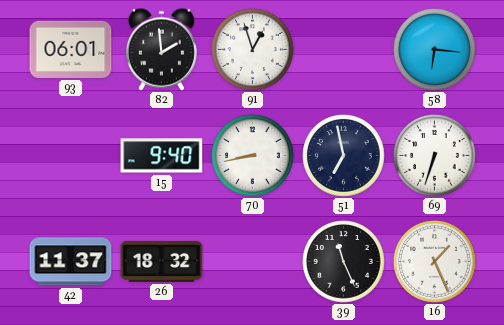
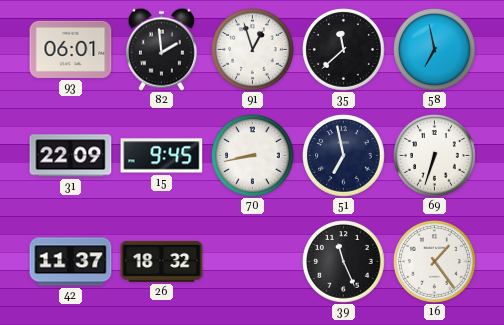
35: none -> 11:38
58: 6:16 -> 6:58
31: none -> 22:09
15: 9:40 -> 9:45
16: 1:26 -> 1:24
